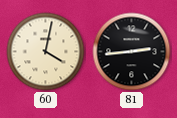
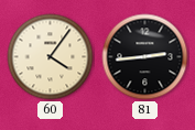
60: 4:02 -> 4:06
